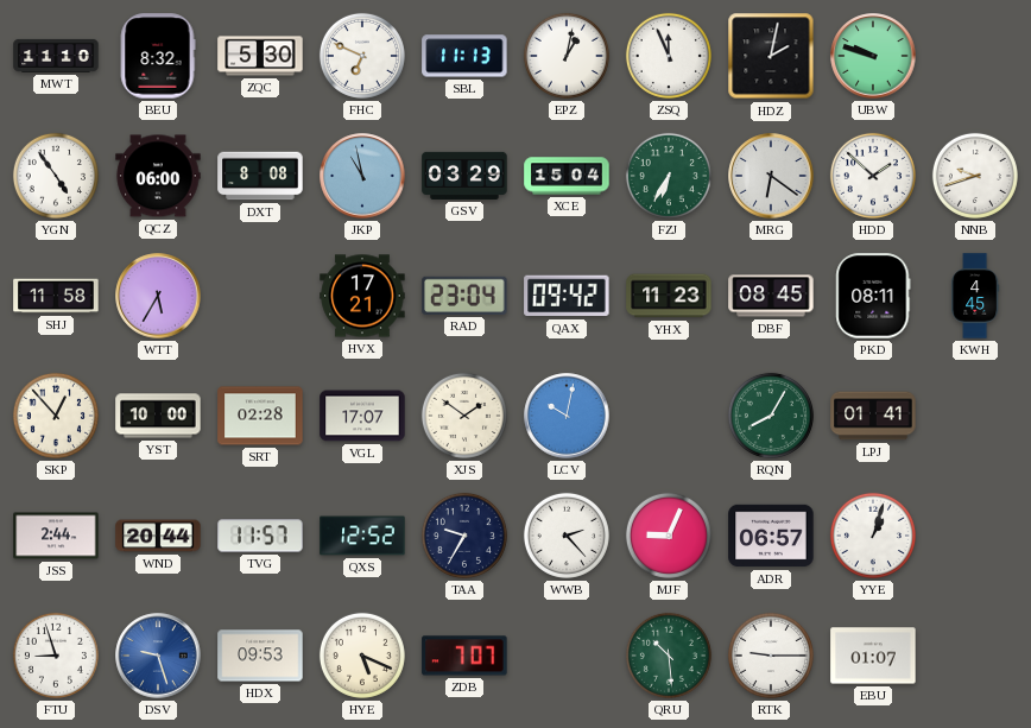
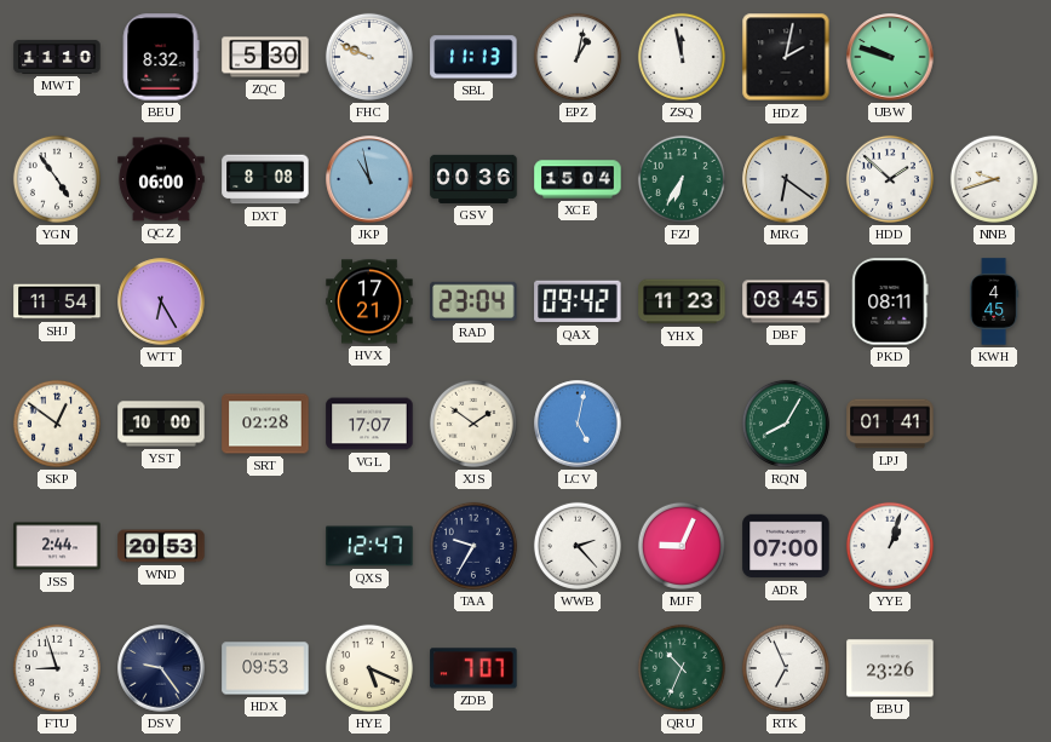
FHC: 6:49 -> 9:49
ZSQ: 11:56 -> 11:58
GSV: 03:29 -> 00:36
SHJ: 11:58 -> 11:54
WTT: 5:35 -> 6:25
SKP: 12:53 -> 12:51
LCV: 10:02 -> 5:02
WND: 20:44 -> 20:53
TVG: 11:57 -> none
QXS: 12:52 -> 12:47
ADR: 06:57 -> 07:00
DSV: 9:27 -> 9:24
DSV dial: blue -> navy
QRU: 10:29 -> 10:34
RTK: 9:15 -> 6:56
EBU: 01:07 -> 23:26
